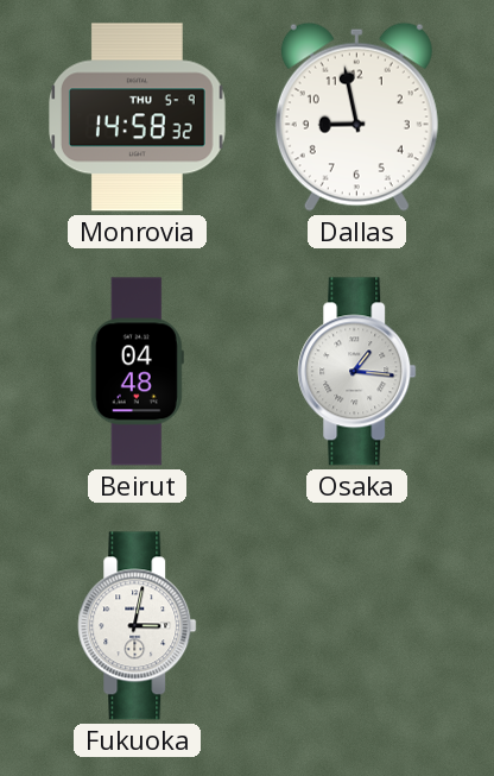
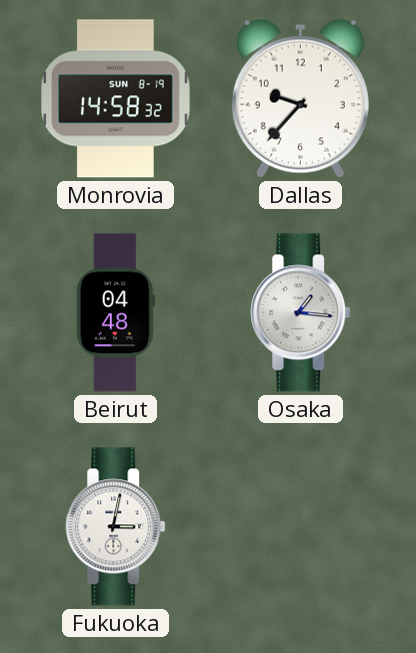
Monrovia date: THU 5-9 -> SUN 8-19
Dallas: 8:58 -> 9:37
